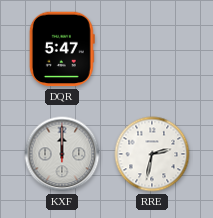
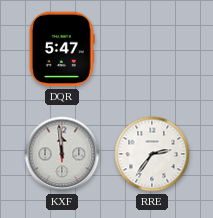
KXF: 12:00 -> 11:59
RRE: 2:32 -> 2:36
